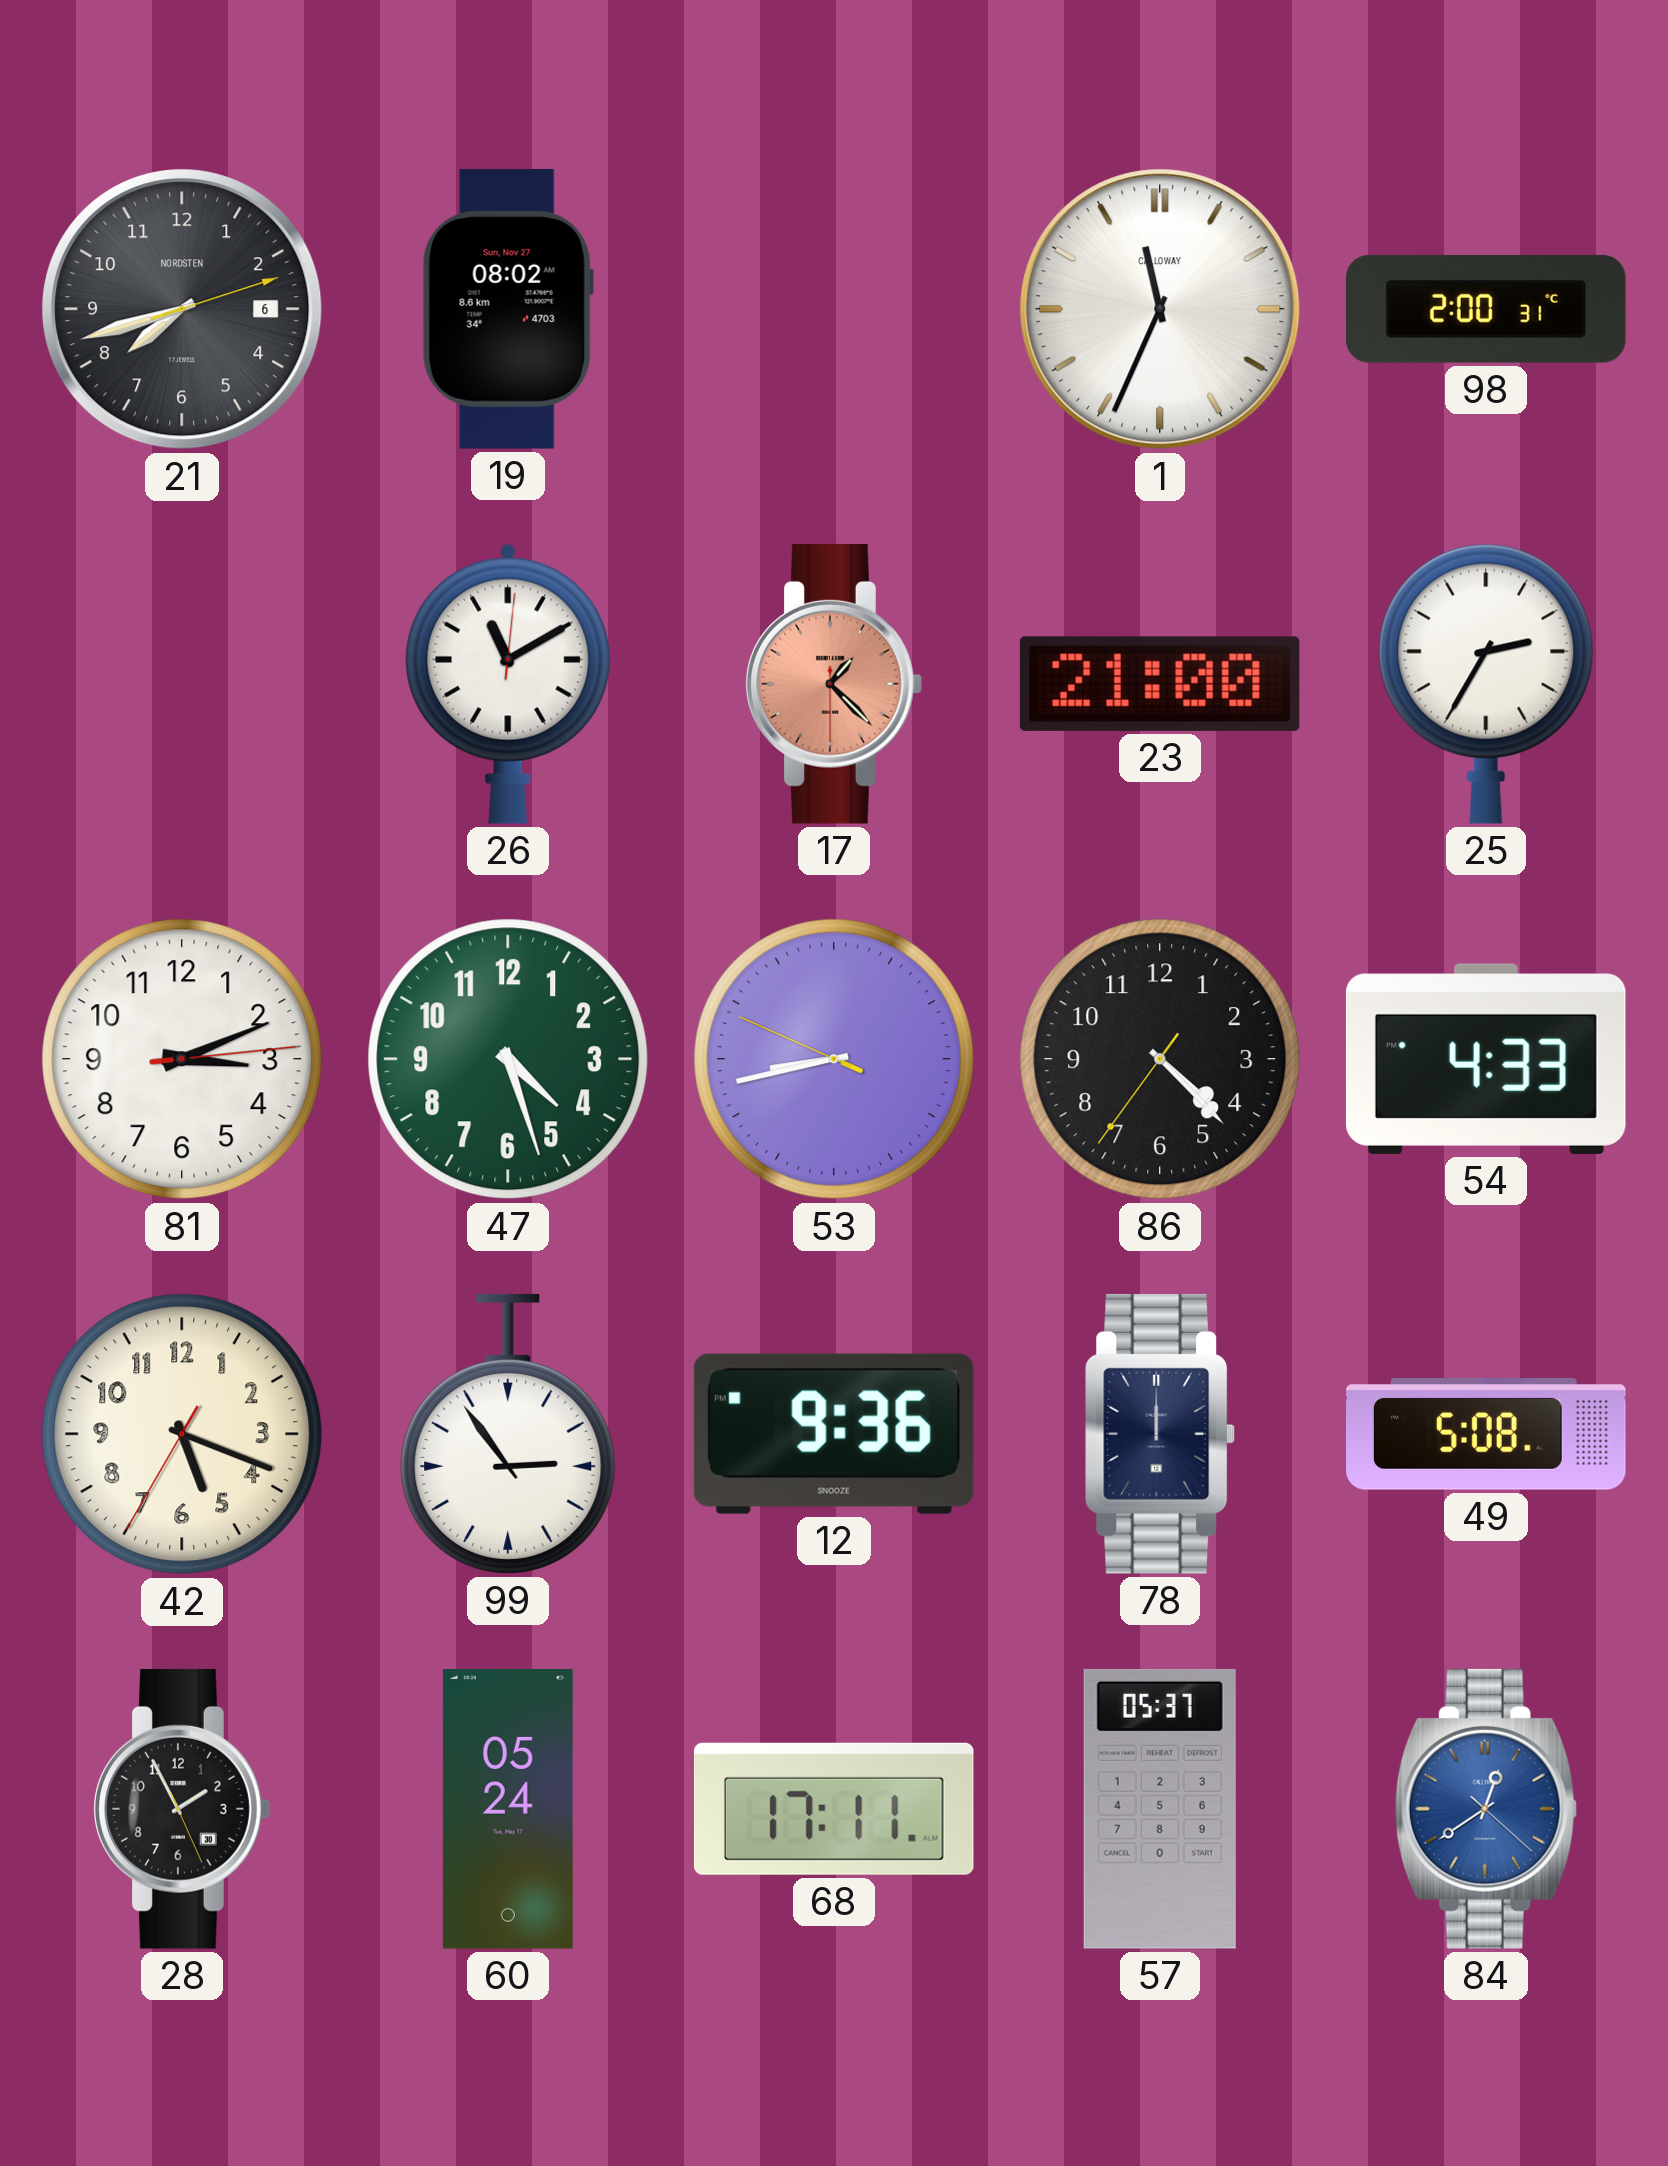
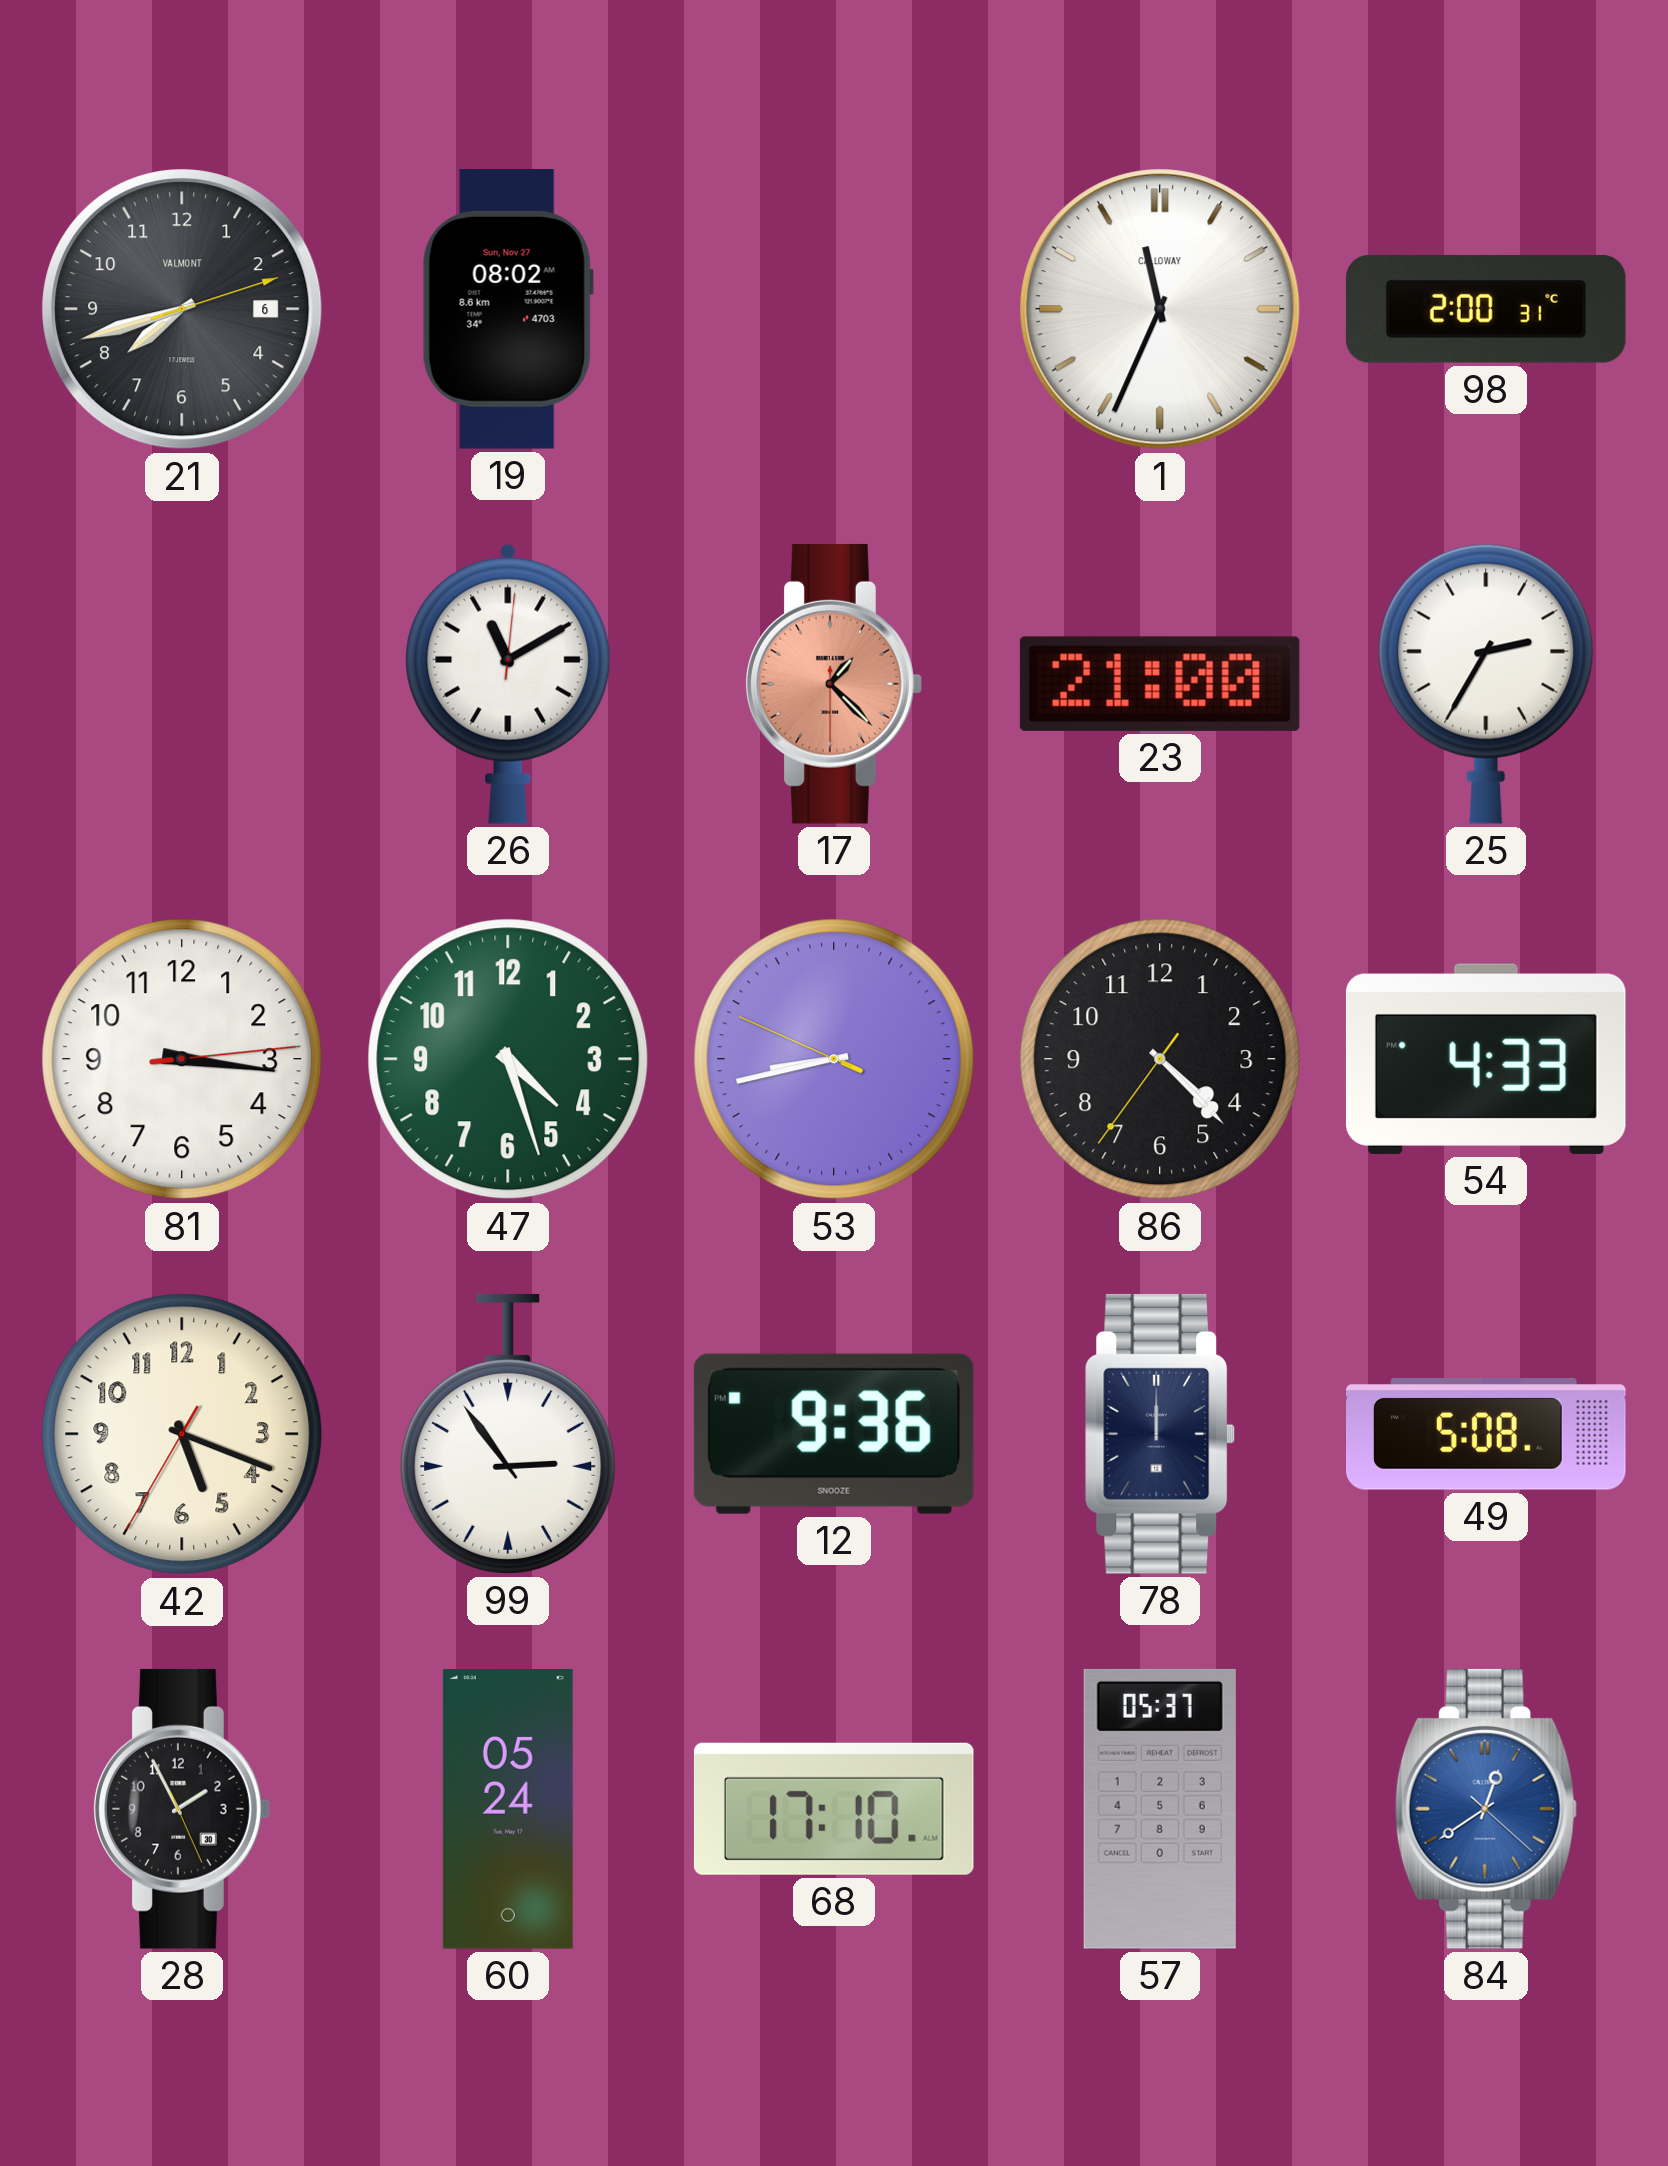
21 brand: NORDSTEN -> VALMONT
81: 3:11 -> 3:16
68: 17:11 -> 17:10
